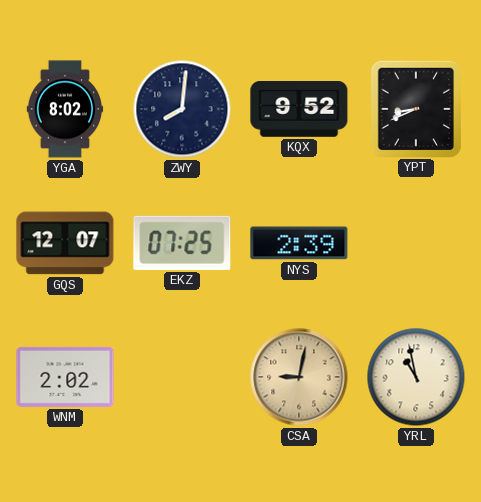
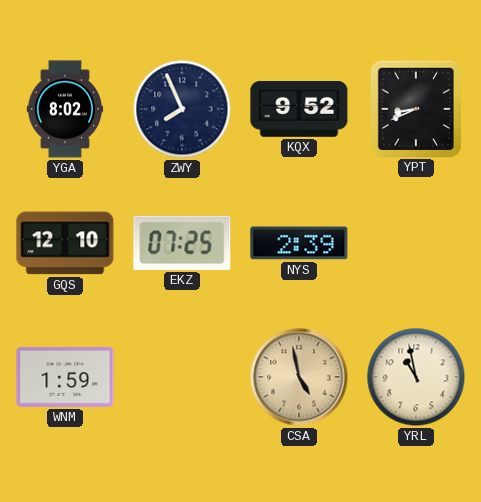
ZWY: 8:01 -> 7:56
GQS: 12:07 -> 12:10
WNM: 2:02 -> 1:59
CSA: 9:02 -> 4:58
